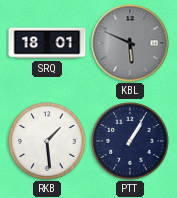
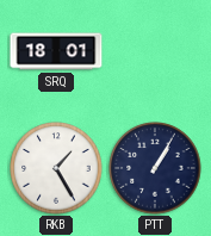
KBL: 5:49 -> none
RKB: 1:29 -> 1:25
